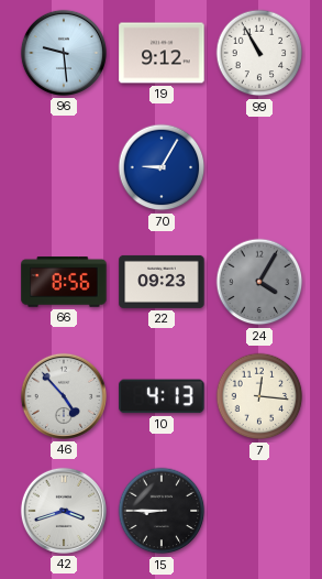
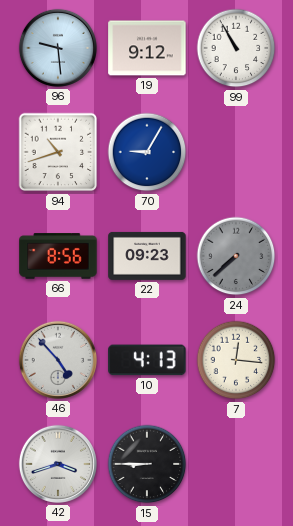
94: none -> 10:42
24: 4:05 -> 7:38
